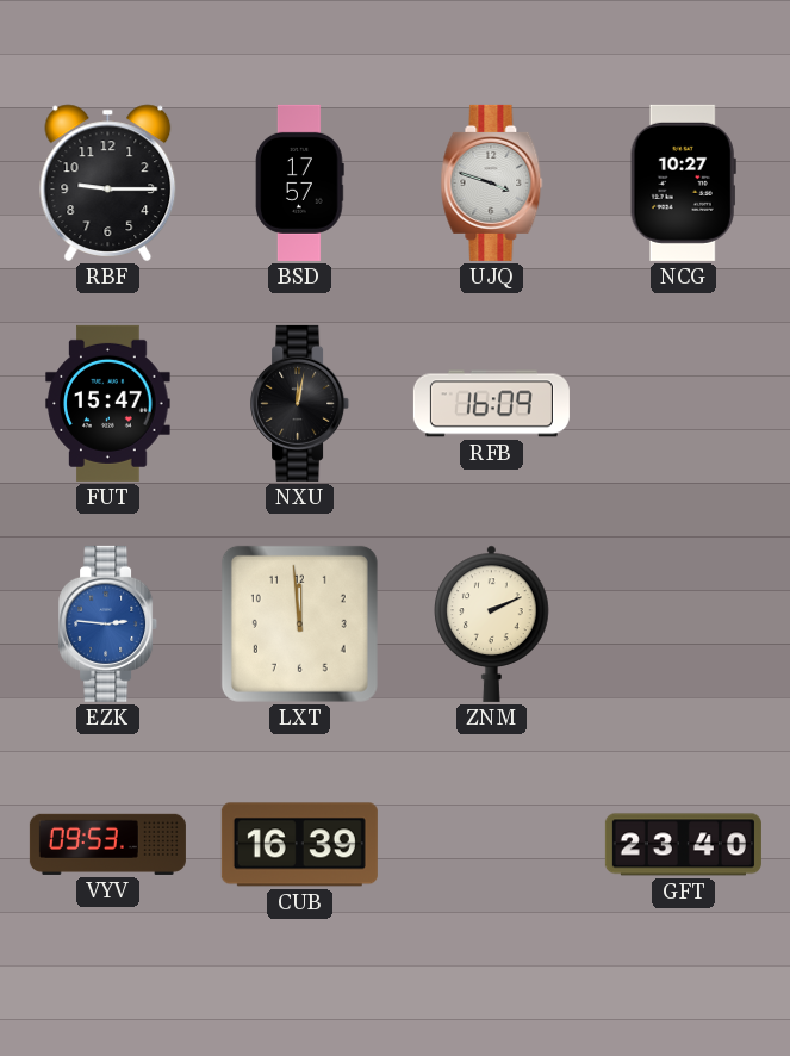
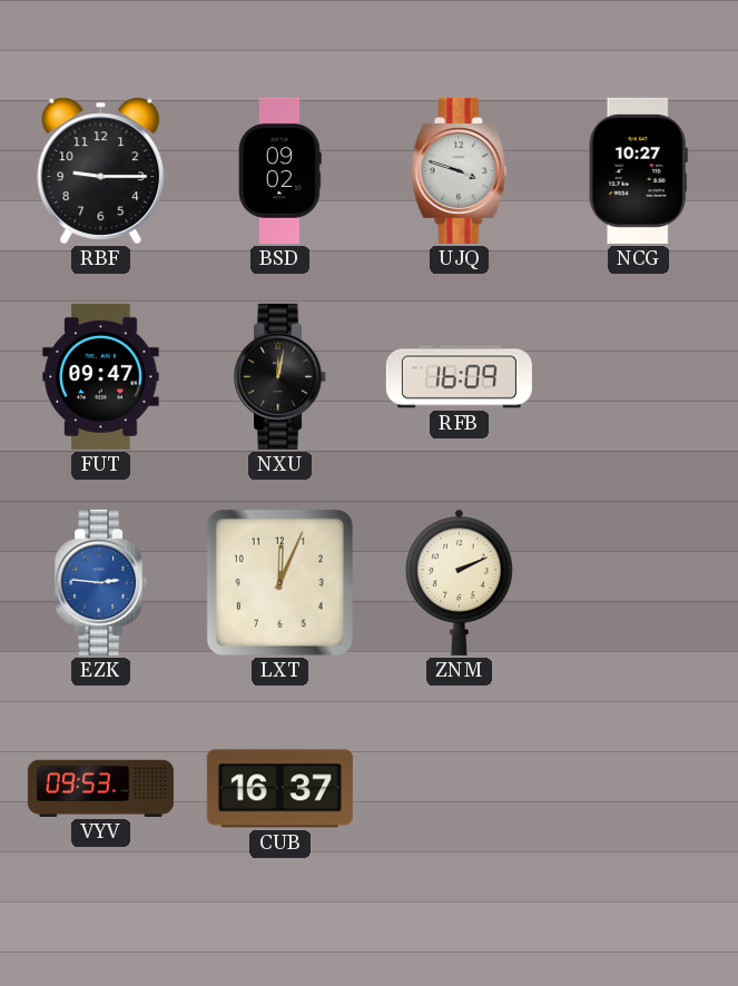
BSD: 17:57 -> 09:02
FUT: 15:47 -> 09:47
LXT: 11:59 -> 12:04
CUB: 16:39 -> 16:37
GFT: 23:40 -> none
